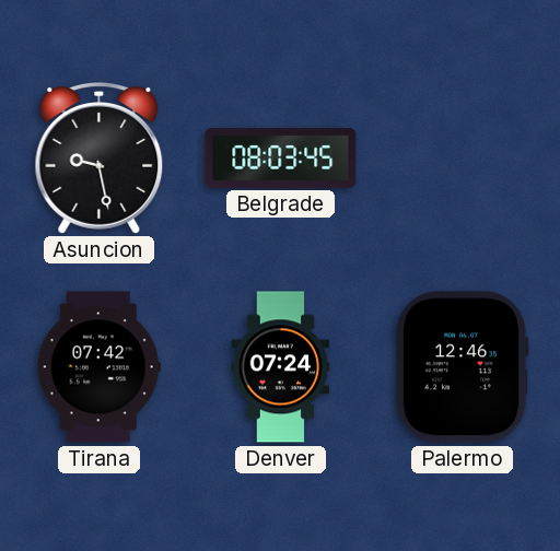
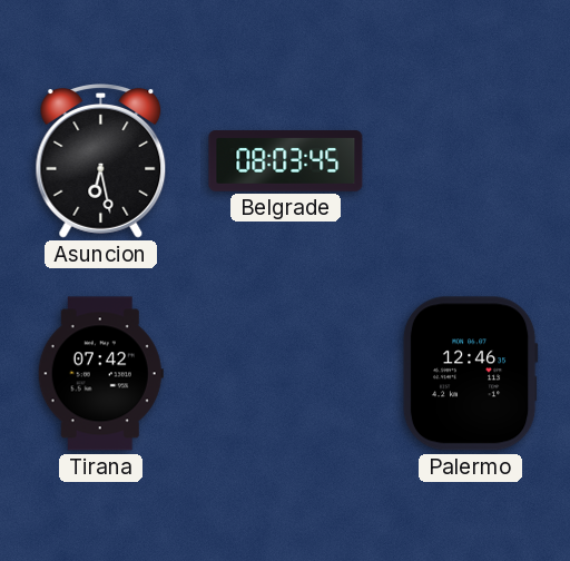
Asuncion: 9:28 -> 6:28
Denver: 07:24 -> none
